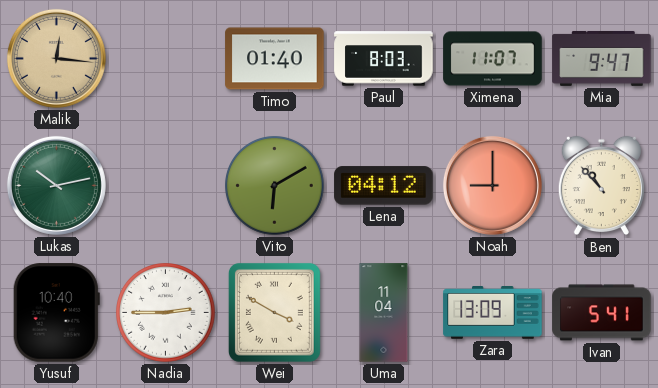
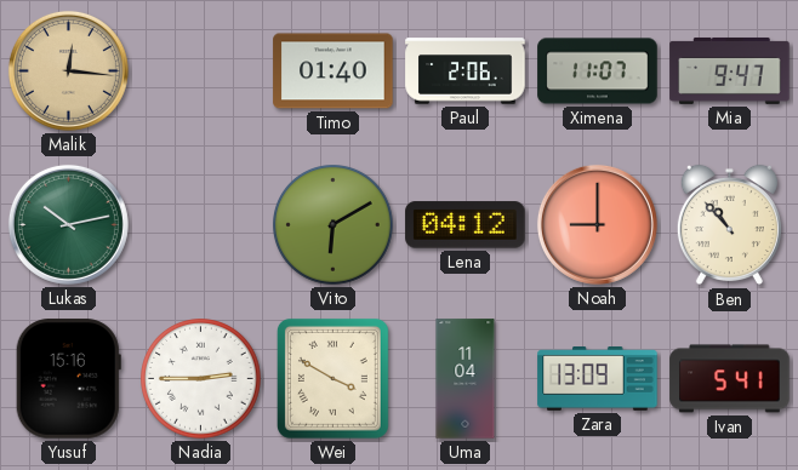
Paul: 8:03 -> 2:06
Yusuf: 10:40 -> 15:16
